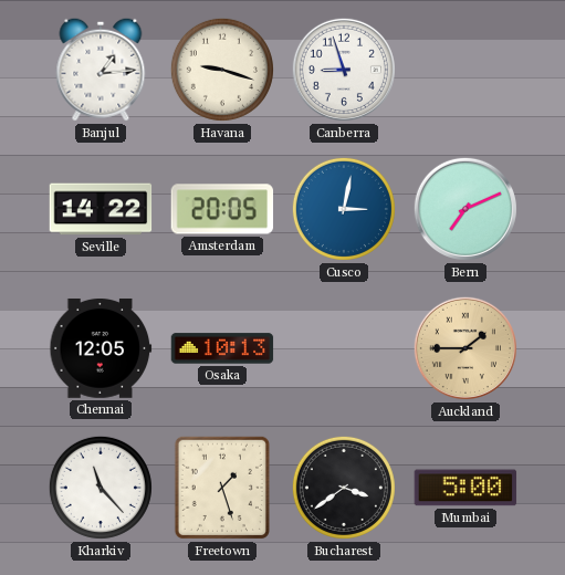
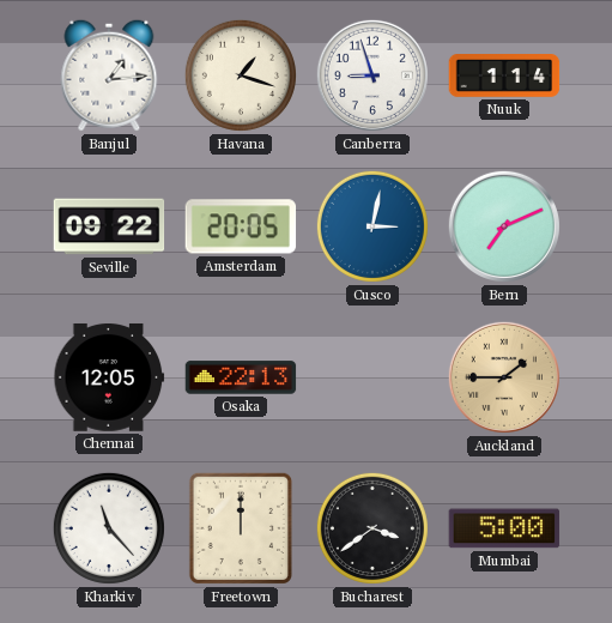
Havana: 9:18 -> 1:18
Nuuk: none -> 1:14
Seville: 14:22 -> 09:22
Osaka: 10:13 -> 22:13
Freetown: 1:27 -> 12:00
